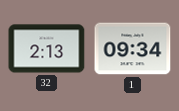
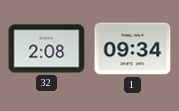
32: 2:13 -> 2:08
